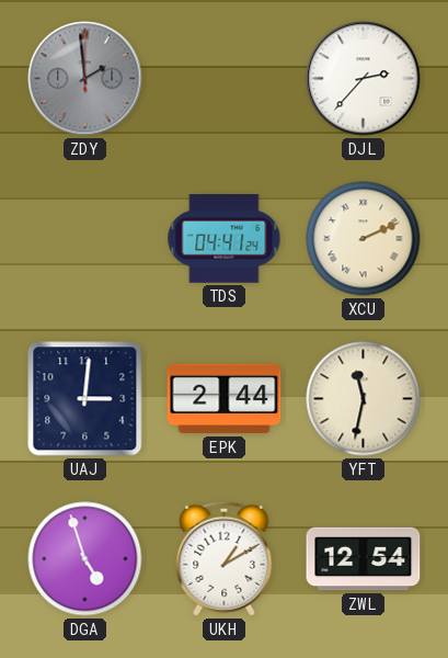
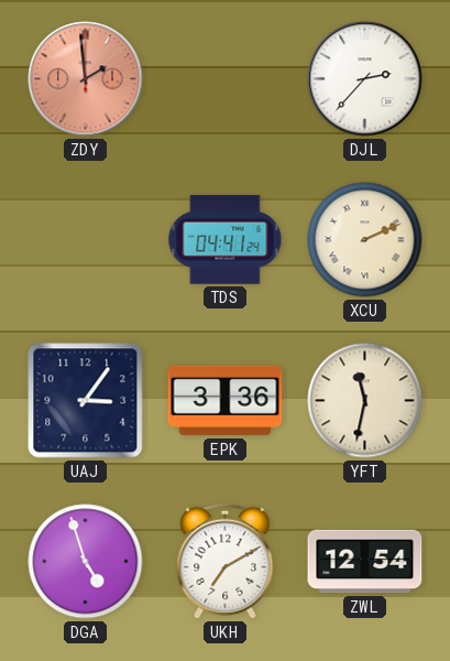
ZDY dial: grey -> salmon
UAJ: 3:01 -> 3:06
EPK: 2:44 -> 3:36
UKH: 1:10 -> 7:10
